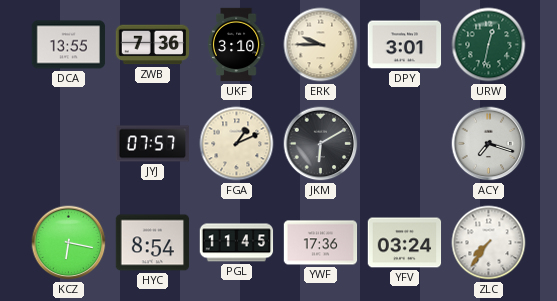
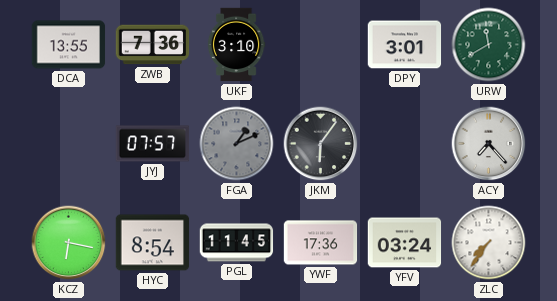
ERK: 9:45 -> none
URW: 12:32 -> 11:40
FGA dial: cream -> grey
JKM: 6:10 -> 6:06
ACY: 7:18 -> 7:23
